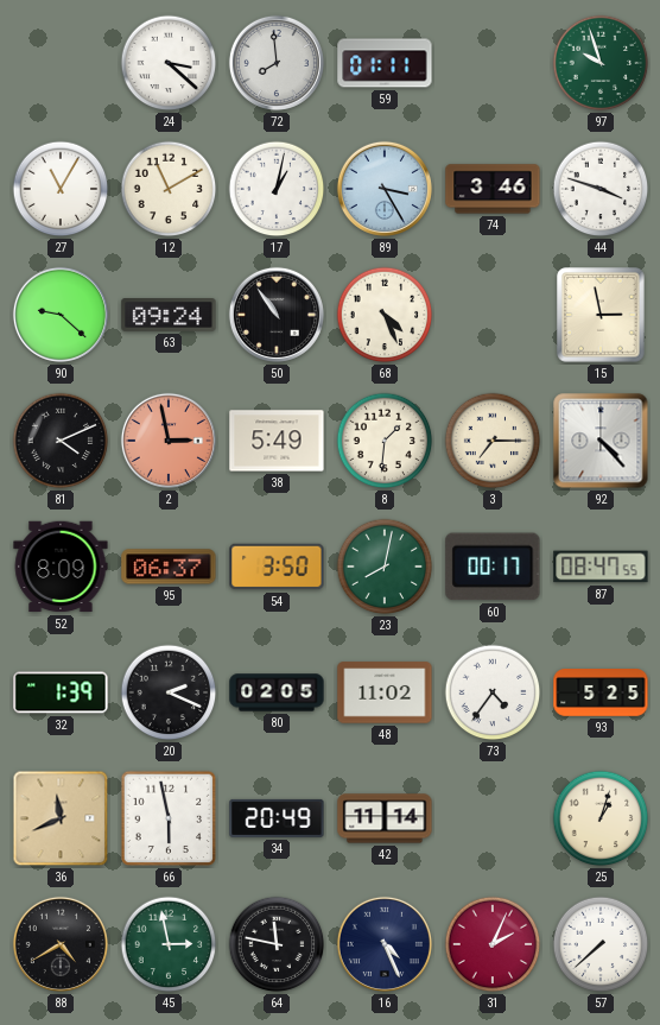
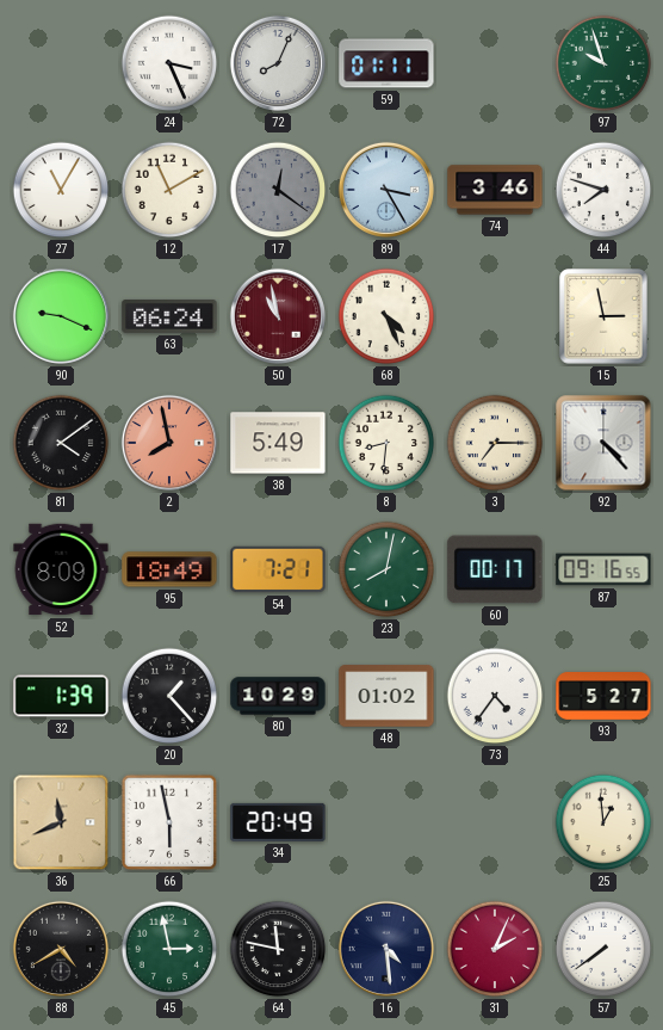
24: 3:22 -> 3:26
72: 7:59 -> 8:04
17: 1:02 -> 12:21
17 dial: white -> grey
44: 3:48 -> 7:48
90: 9:22 -> 9:19
63: 09:24 -> 06:24
50: 10:54 -> 10:58
50 dial: black -> burgundy
81: 4:11 -> 4:09
2: 2:58 -> 7:58
8: 1:31 -> 8:31
95: 06:37 -> 18:49
54: 3:50 -> 7:21
87: 08:47 -> 09:16
20: 2:19 -> 1:23
80: 02:05 -> 10:29
48: 11:02 -> 01:02
93: 5:25 -> 5:27
42: 11:14 -> none
25: 1:03 -> 12:59
16: 4:26 -> 4:29
57: 7:38 -> 7:39
